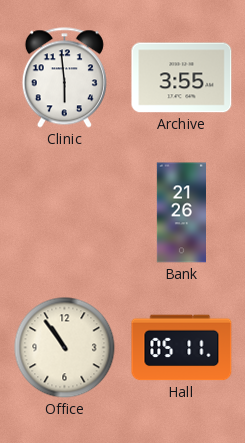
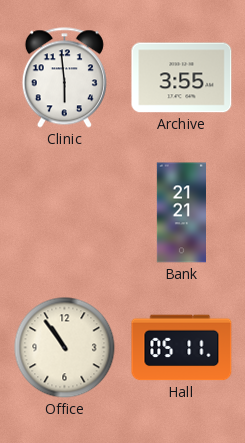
Bank: 21:26 -> 21:21
